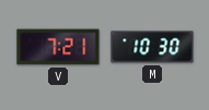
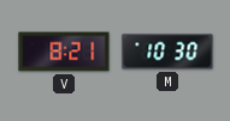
V: 7:21 -> 8:21
